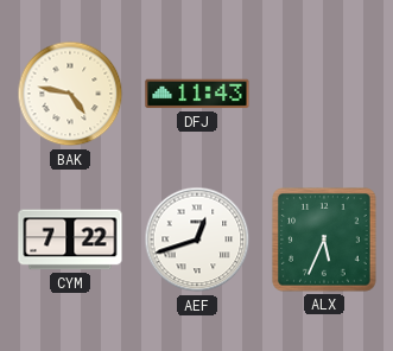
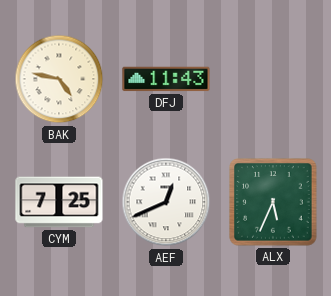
CYM: 7:22 -> 7:25
AEF: 12:42 -> 12:41
